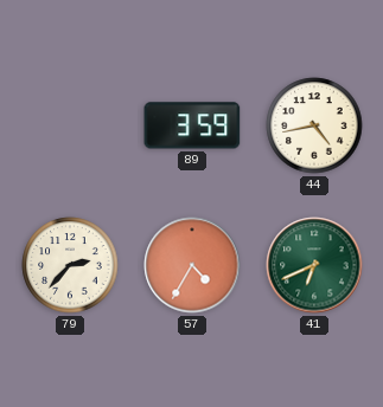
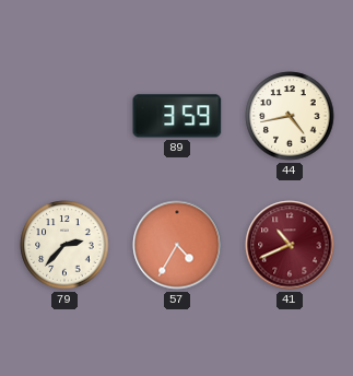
41: 6:41 -> 10:41
41 dial: green -> burgundy
